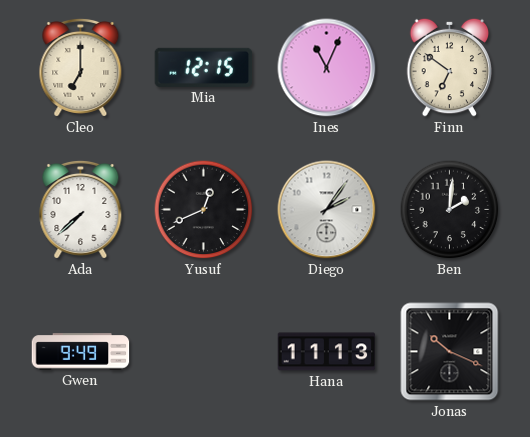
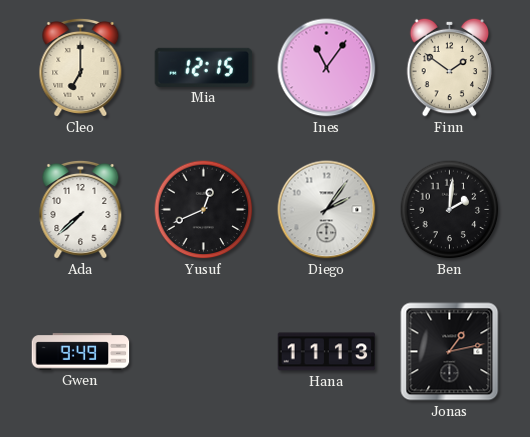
Ines: 11:04 -> 11:06
Finn: 6:51 -> 1:51
Jonas: 10:19 -> 1:13
